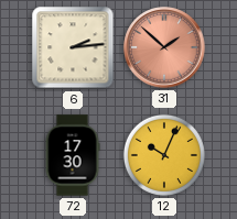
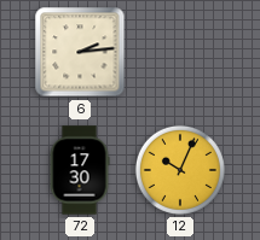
31: 1:52 -> none
